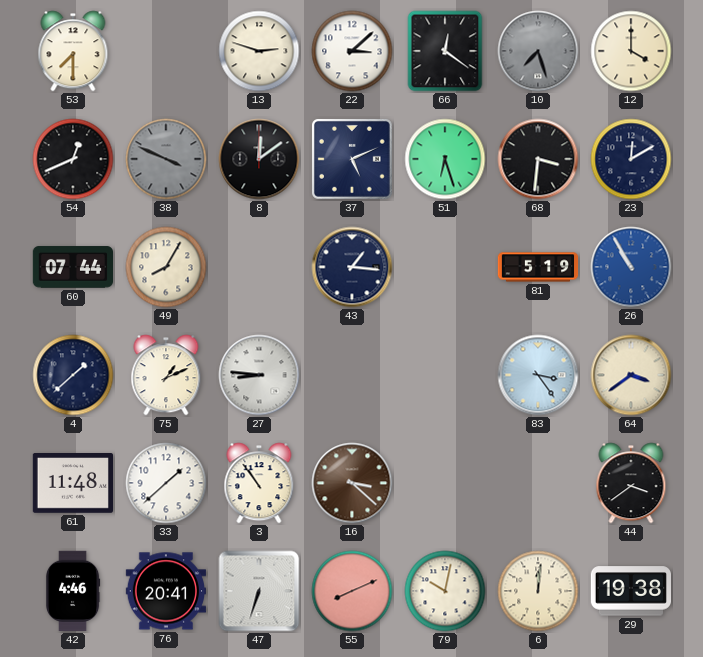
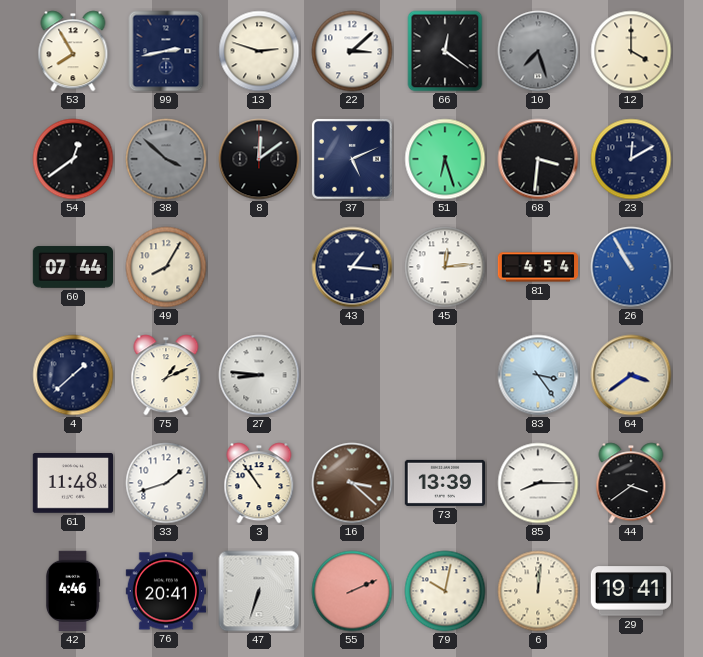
53: 7:30 -> 7:55
99: none -> 2:43
54: 12:41 -> 12:39
38: 3:49 -> 3:52
45: none -> 12:14
81: 5:19 -> 4:54
33: 1:38 -> 1:42
73: none -> 13:39
85: none -> 8:15
55: 8:11 -> 2:11
29: 19:38 -> 19:41
